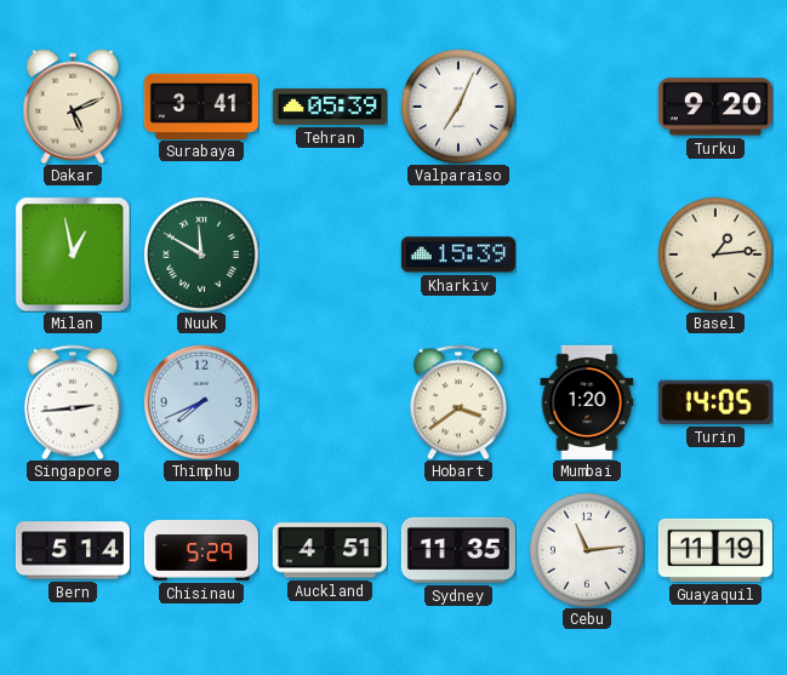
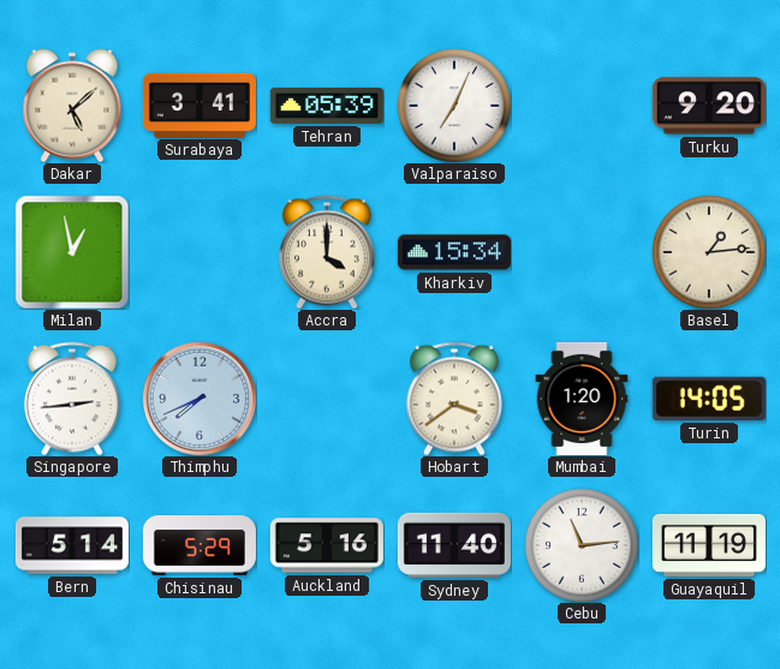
Dakar: 5:11 -> 5:08
Nuuk: 11:50 -> none
Accra: none -> 4:00
Kharkiv: 15:39 -> 15:34
Auckland: 4:51 -> 5:16
Sydney: 11:35 -> 11:40
